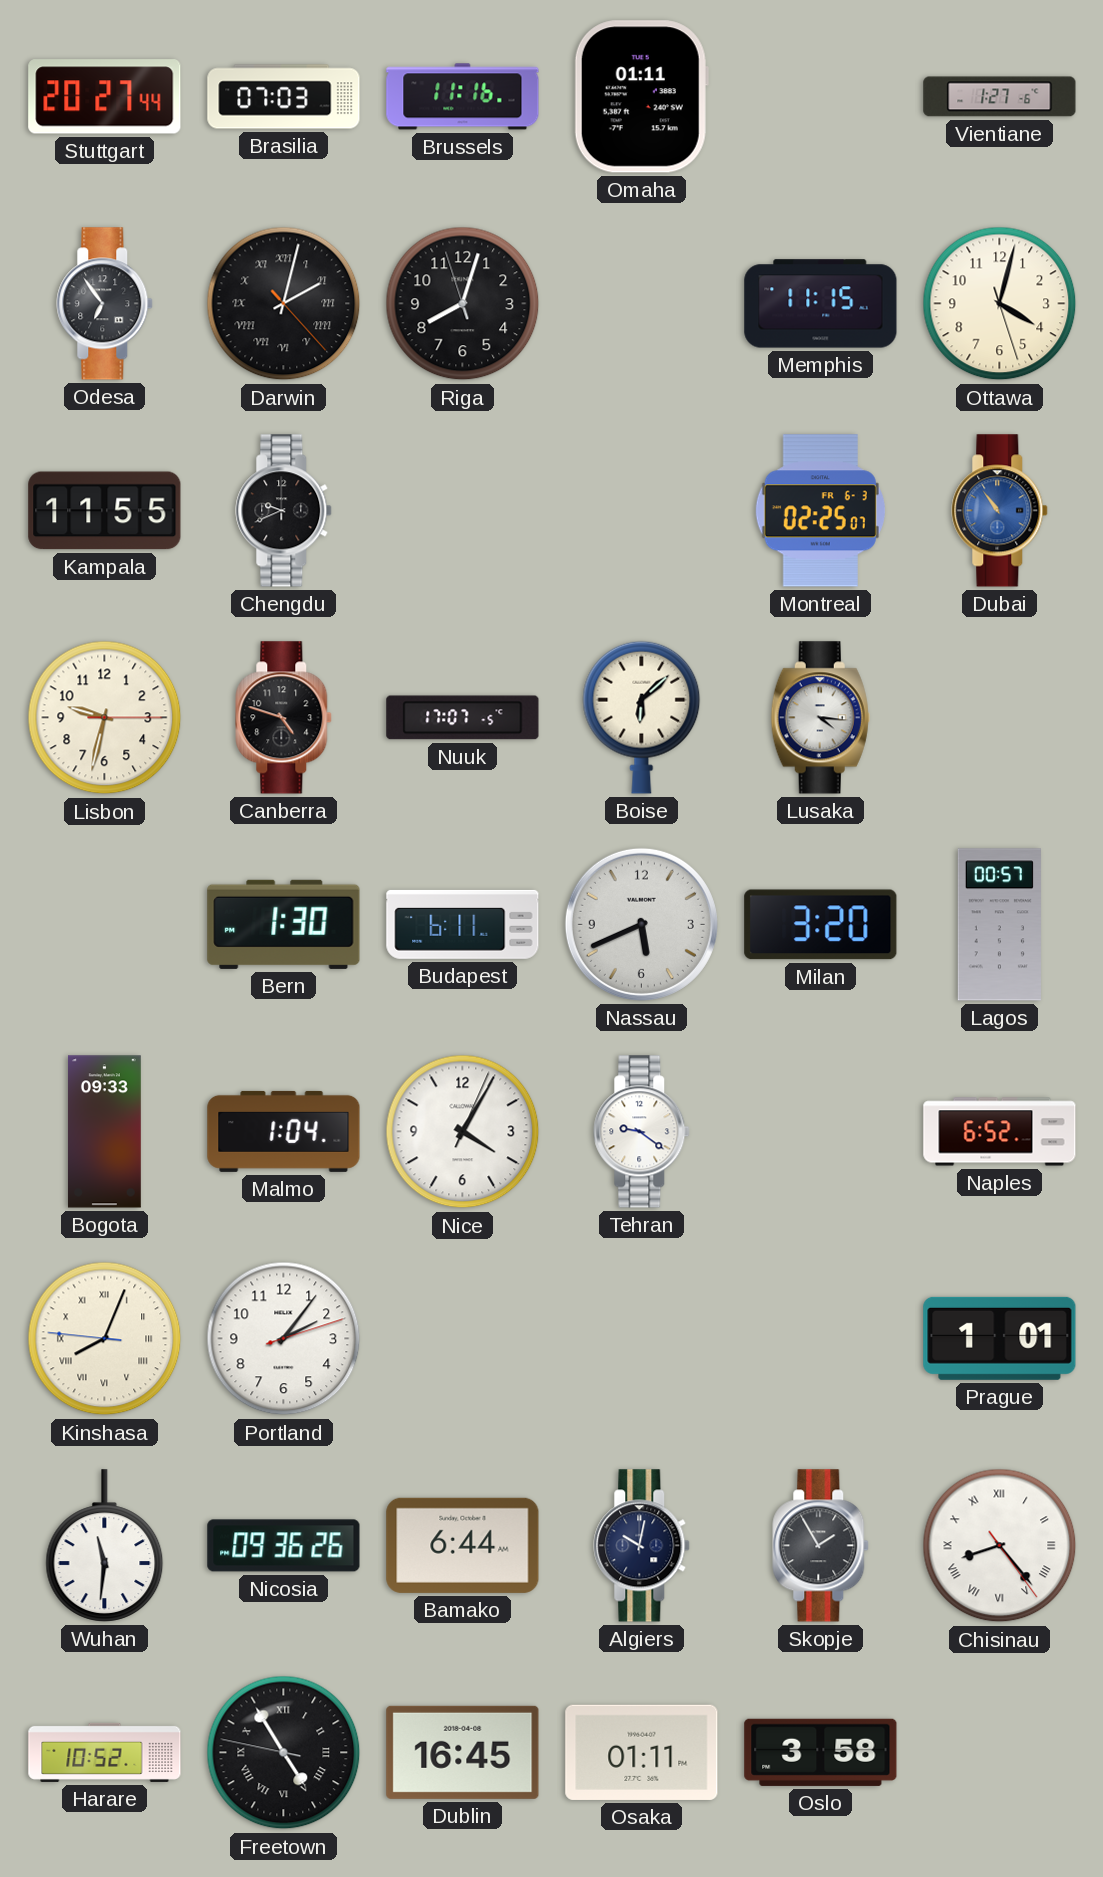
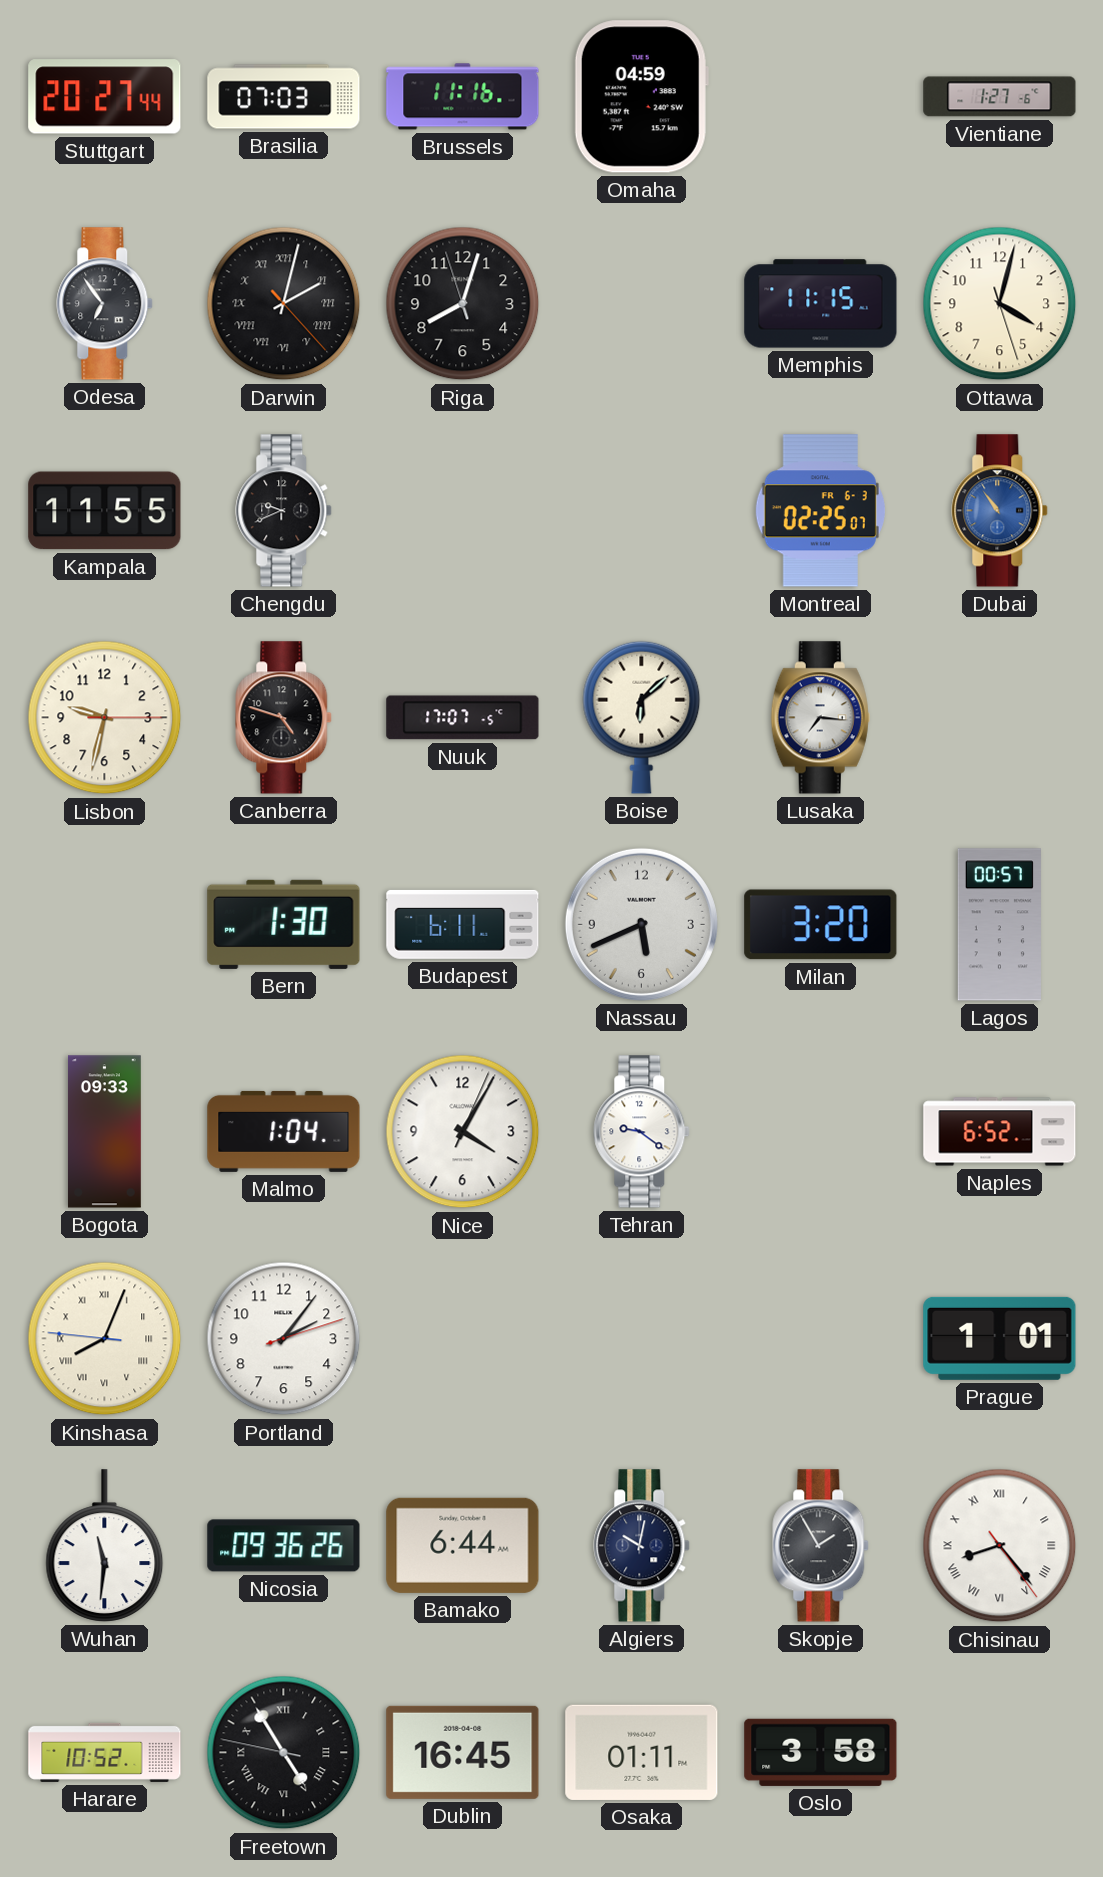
Omaha: 01:11 -> 04:59
Lusaka: 4:16 -> 7:16
